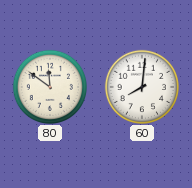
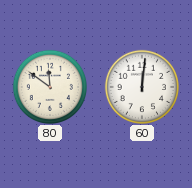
60: 8:01 -> 12:01
